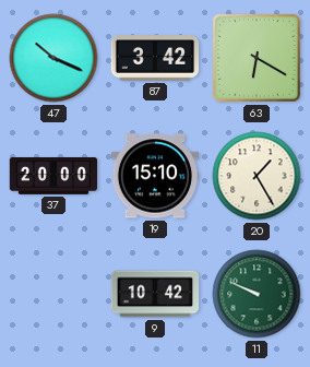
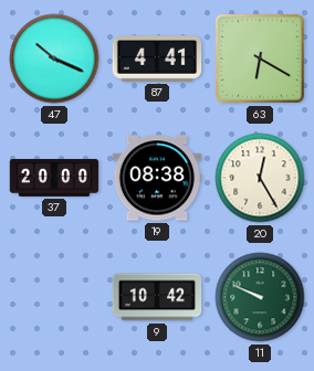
87: 3:42 -> 4:41
19: 15:10 -> 08:38
20: 1:25 -> 12:25
